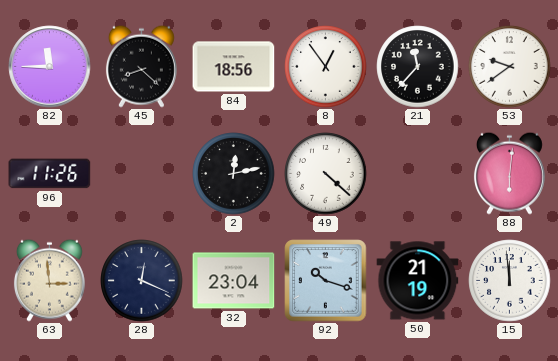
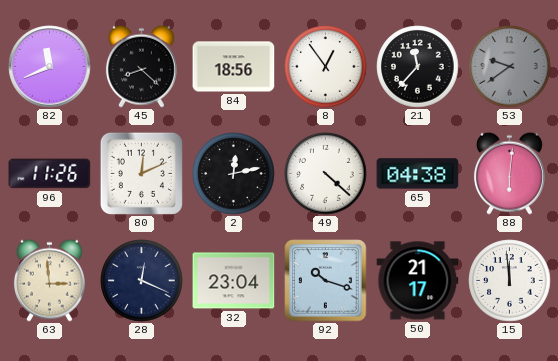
82: 11:45 -> 11:41
53 dial: white -> grey
80: none -> 12:11
65: none -> 04:38
50: 21:19 -> 21:17
